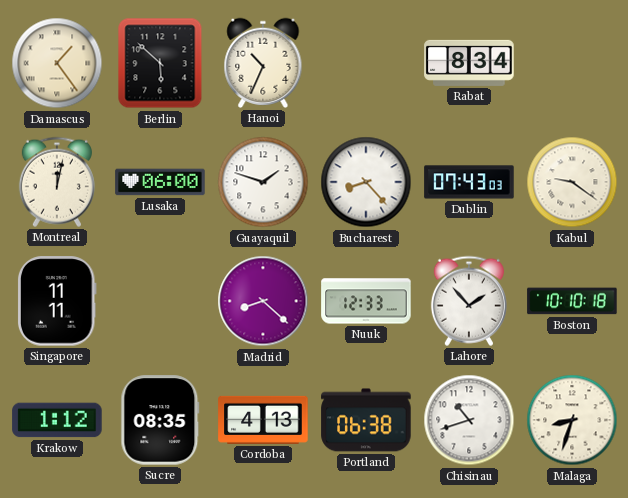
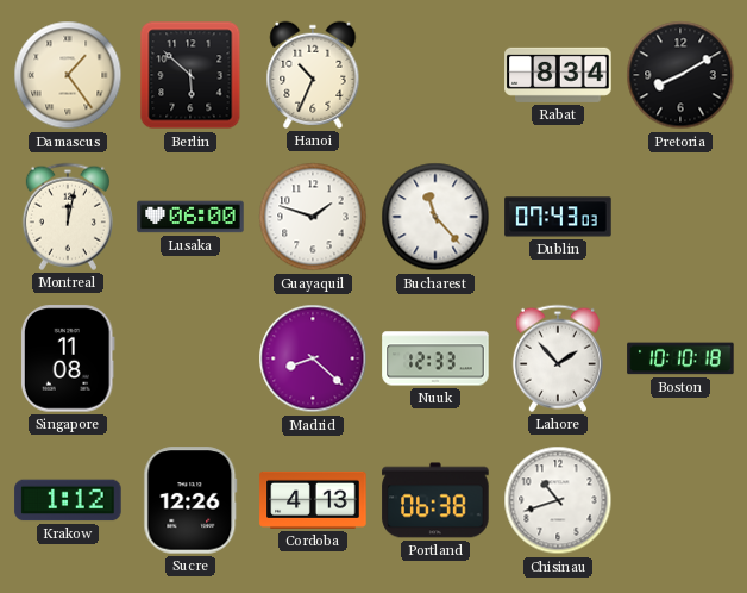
Pretoria: none -> 8:10
Bucharest: 8:23 -> 11:23
Kabul: 9:21 -> none
Singapore: 11:11 -> 11:08
Sucre: 08:35 -> 12:26
Malaga: 8:33 -> none
